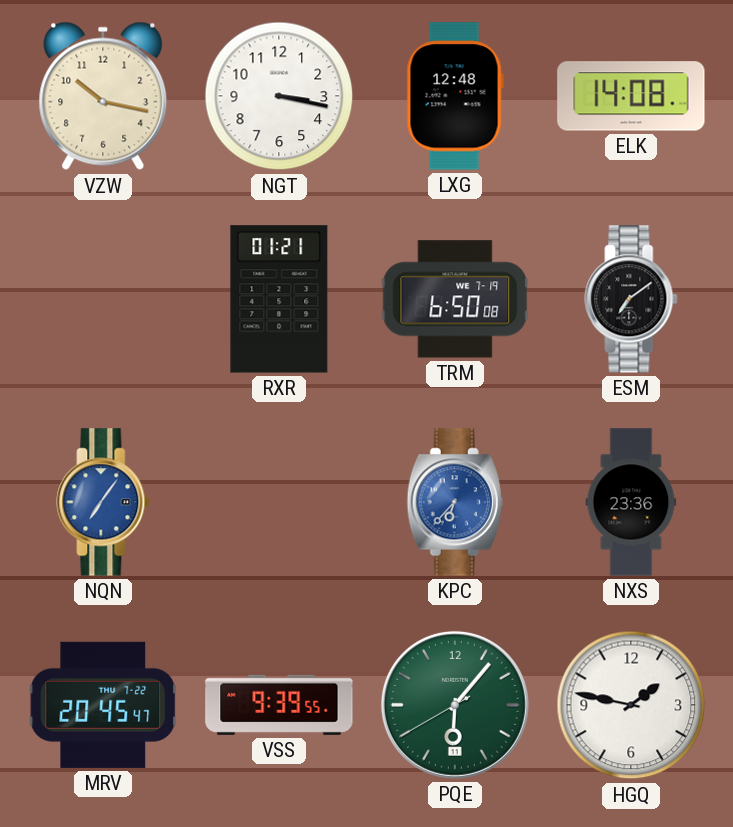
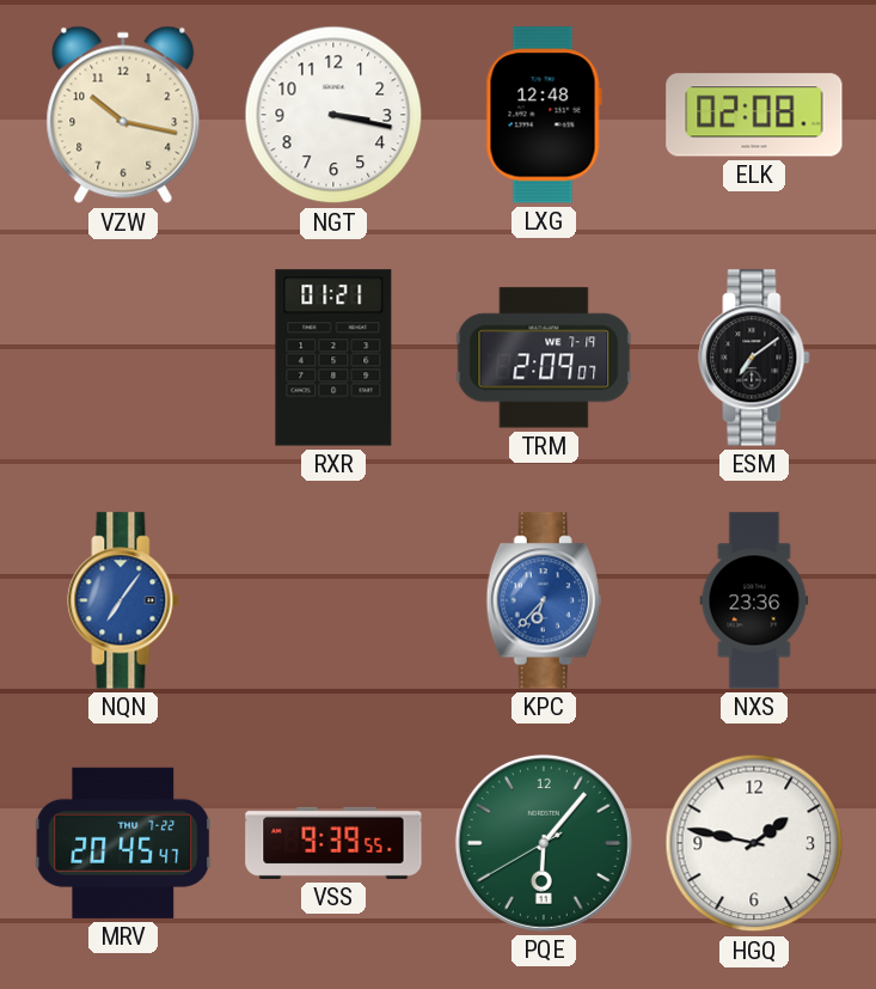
ELK: 14:08 -> 02:08
TRM: 6:50 -> 2:09
